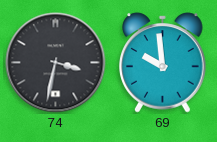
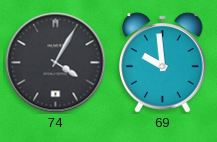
74: 3:32 -> 4:05
